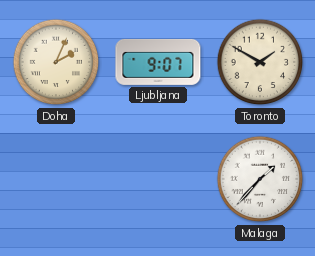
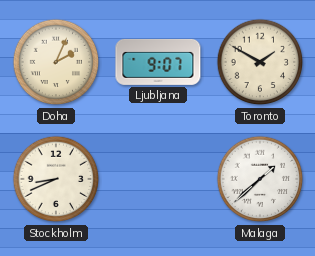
Stockholm: none -> 8:41
Malaga: 1:37 -> 1:38
